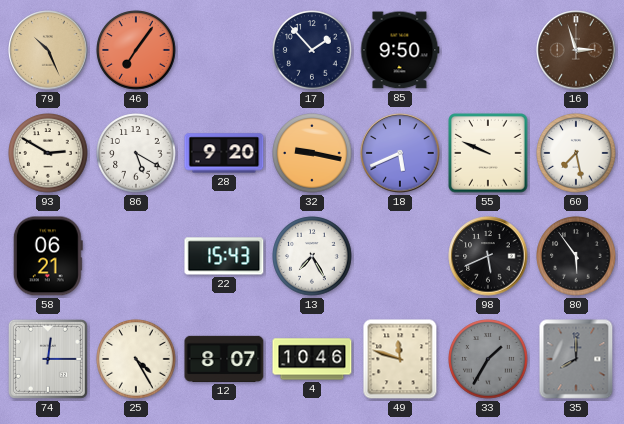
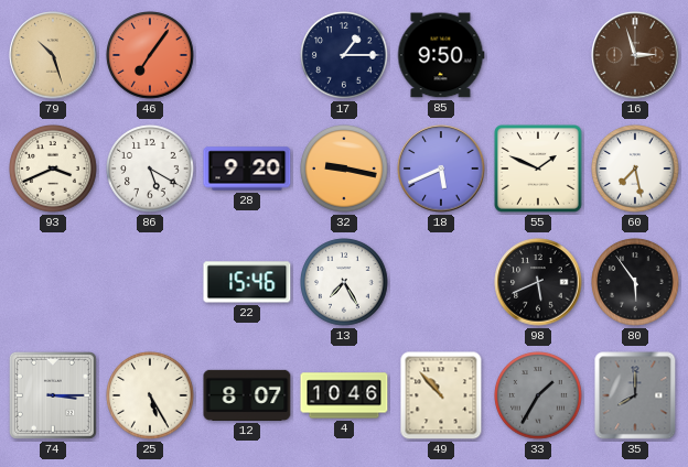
79: 10:26 -> 10:27
17: 1:53 -> 1:15
93: 2:50 -> 3:41
55: 9:49 -> 1:49
58: 06:21 -> none
22: 15:43 -> 15:46
74: 12:15 -> 3:15
25: 4:25 -> 5:25
49: 11:48 -> 10:53
